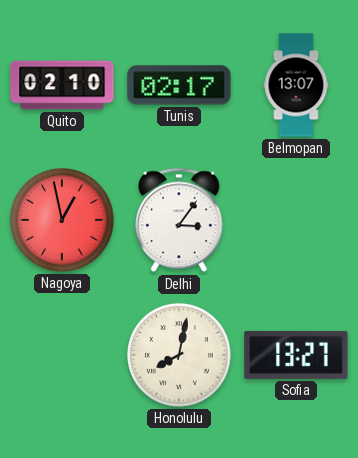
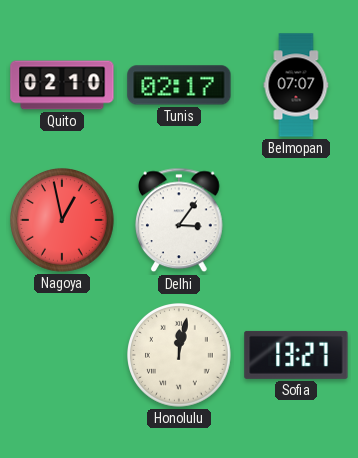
Belmopan: 13:07 -> 07:07
Honolulu: 8:02 -> 12:02
